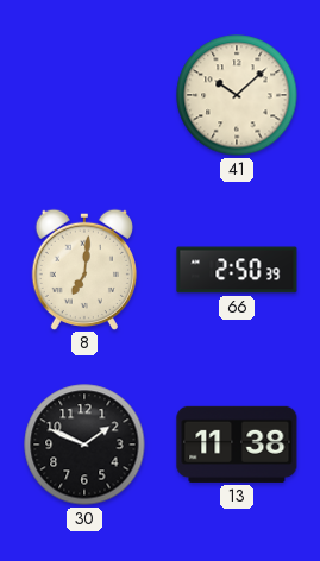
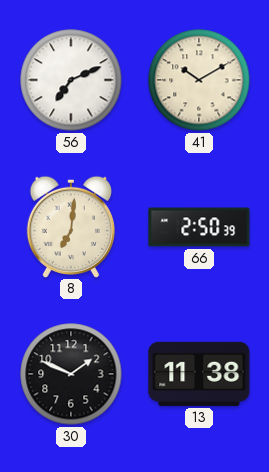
56: none -> 7:11
41: 10:08 -> 10:10
